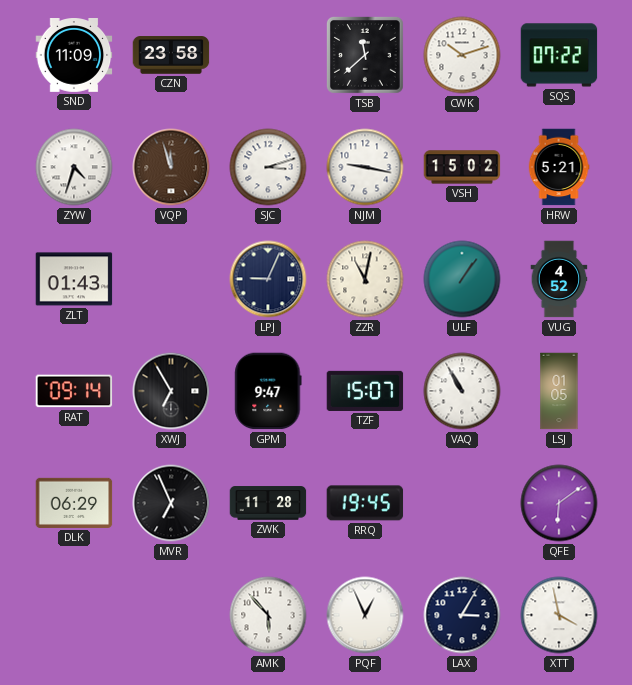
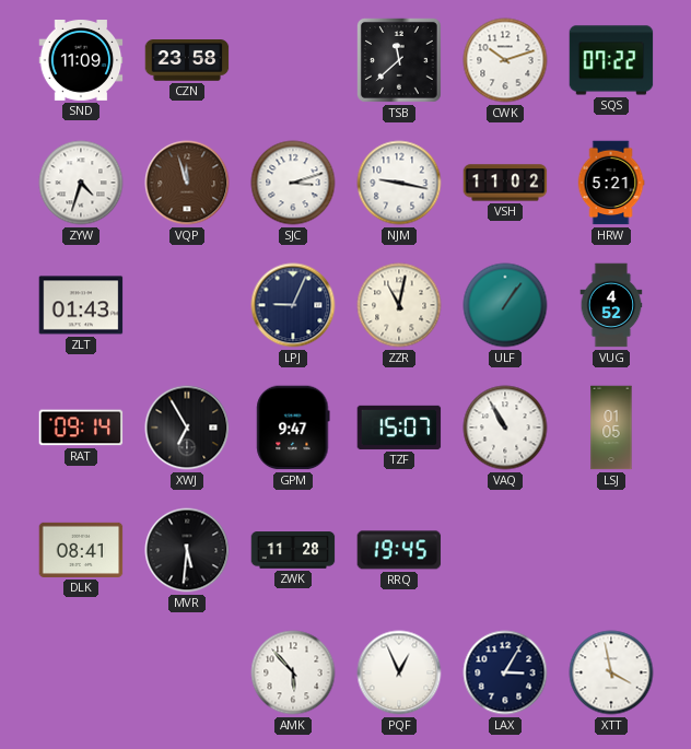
VSH: 15:02 -> 11:02
DLK: 06:29 -> 08:41
MVR: 6:56 -> 5:31
QFE: 6:09 -> none
